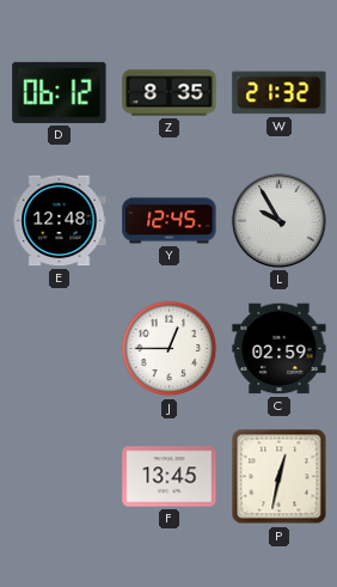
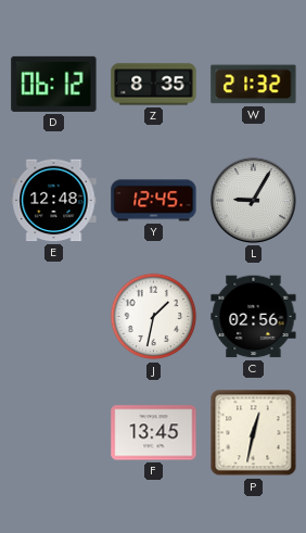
L: 9:55 -> 9:05
J: 12:45 -> 1:32
C: 02:59 -> 02:56
